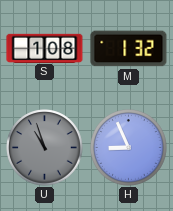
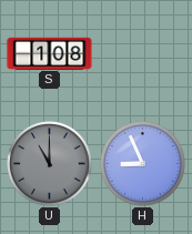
M: 1:32 -> none
U: 10:57 -> 11:00
